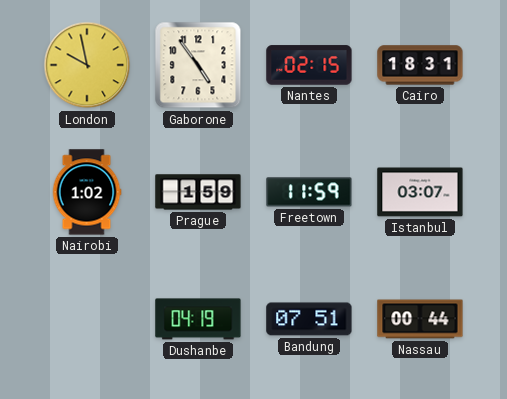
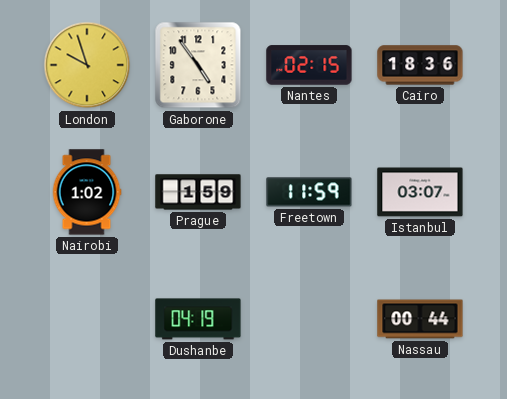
London: 9:58 -> 9:57
Cairo: 18:31 -> 18:36
Bandung: 07:51 -> none
